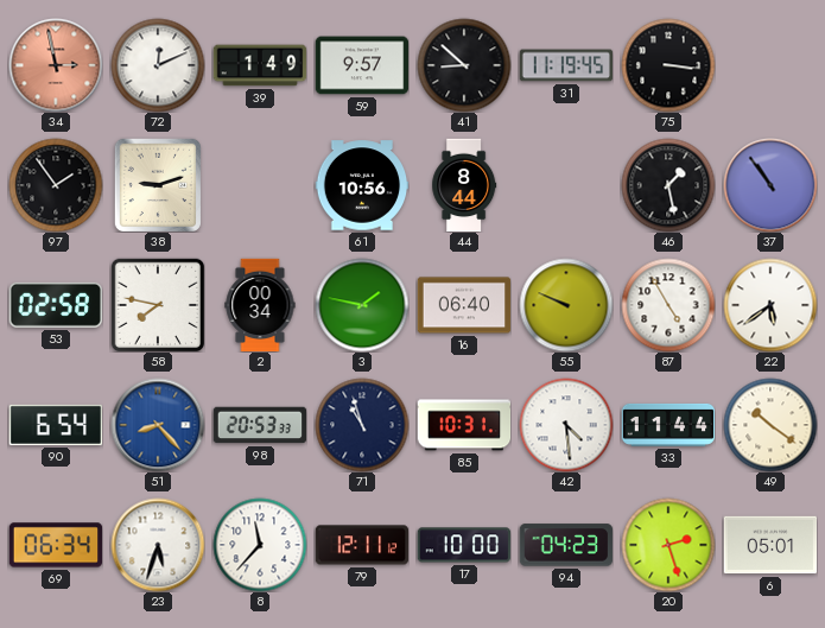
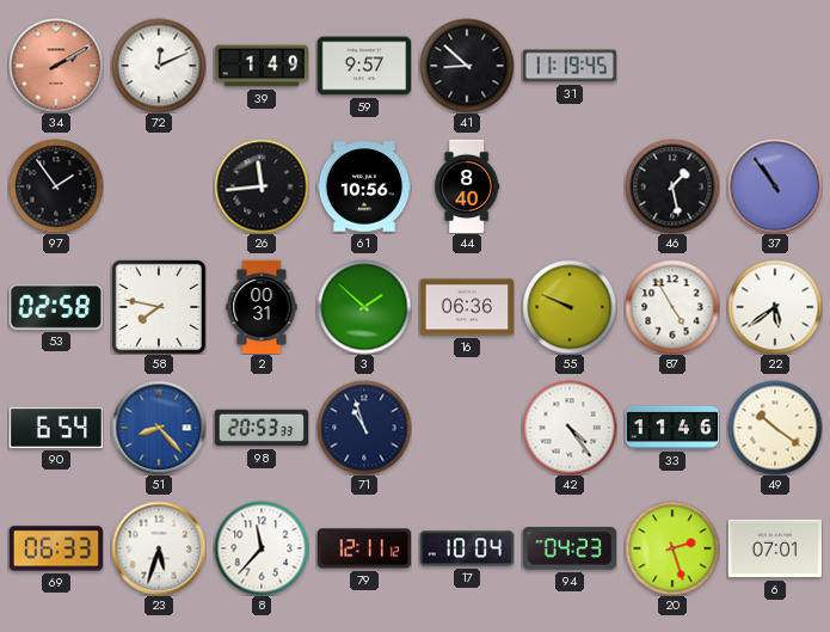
34: 2:58 -> 2:10
75: 3:16 -> none
38: 9:12 -> none
26: none -> 11:44
44: 8:44 -> 8:40
2: 00:34 -> 00:31
3: 1:47 -> 1:52
16: 06:40 -> 06:36
85: 10:31 -> none
42: 4:29 -> 4:24
33: 11:44 -> 11:46
69: 06:34 -> 06:33
17: 10:00 -> 10:04
6: 05:01 -> 07:01
